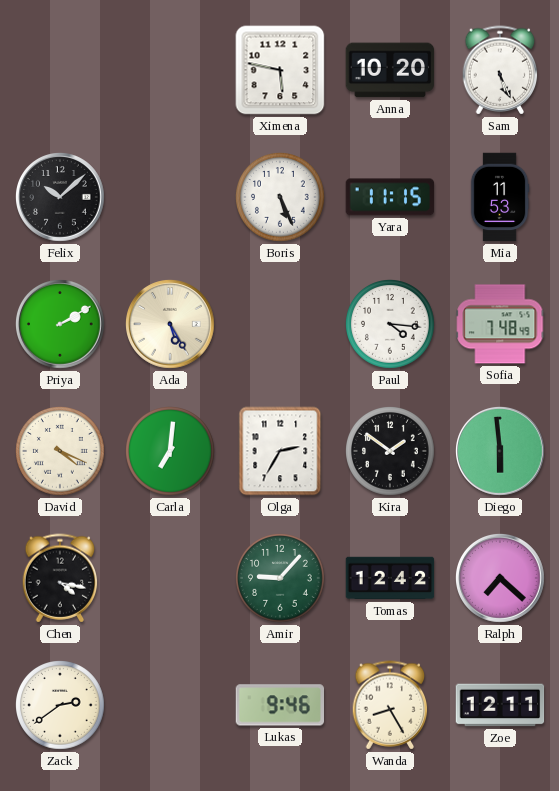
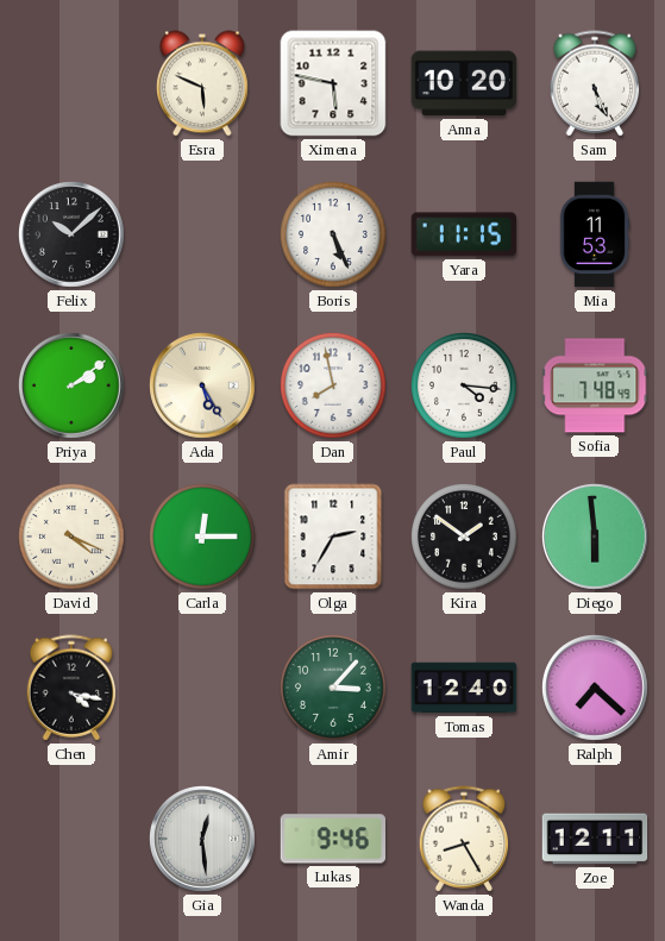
Esra: none -> 5:49
Priya: 2:10 -> 2:09
Dan: none -> 7:58
Carla: 7:01 -> 12:15
Amir: 9:07 -> 3:07
Tomas: 12:42 -> 12:40
Zack: 2:39 -> none
Gia: none -> 12:29
